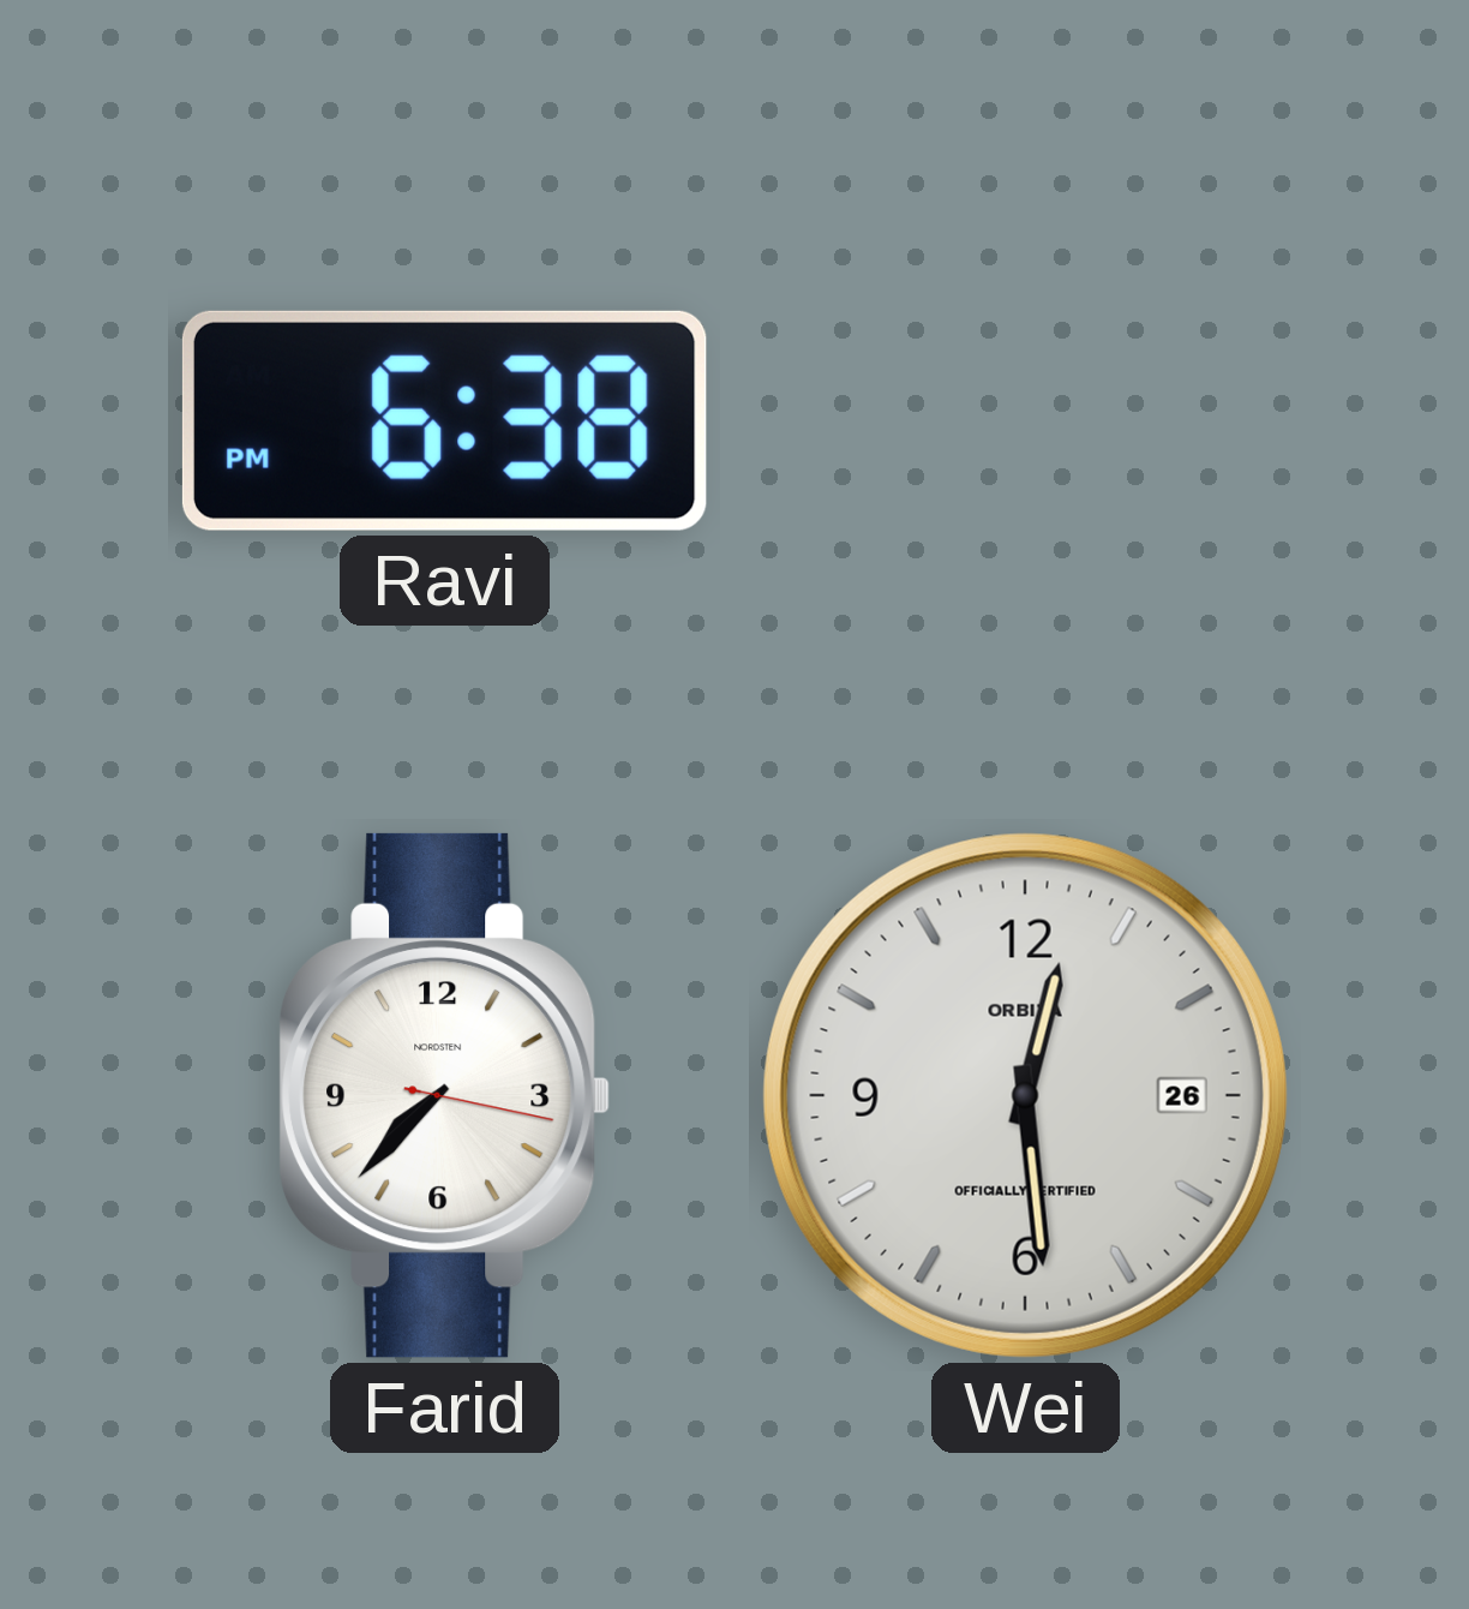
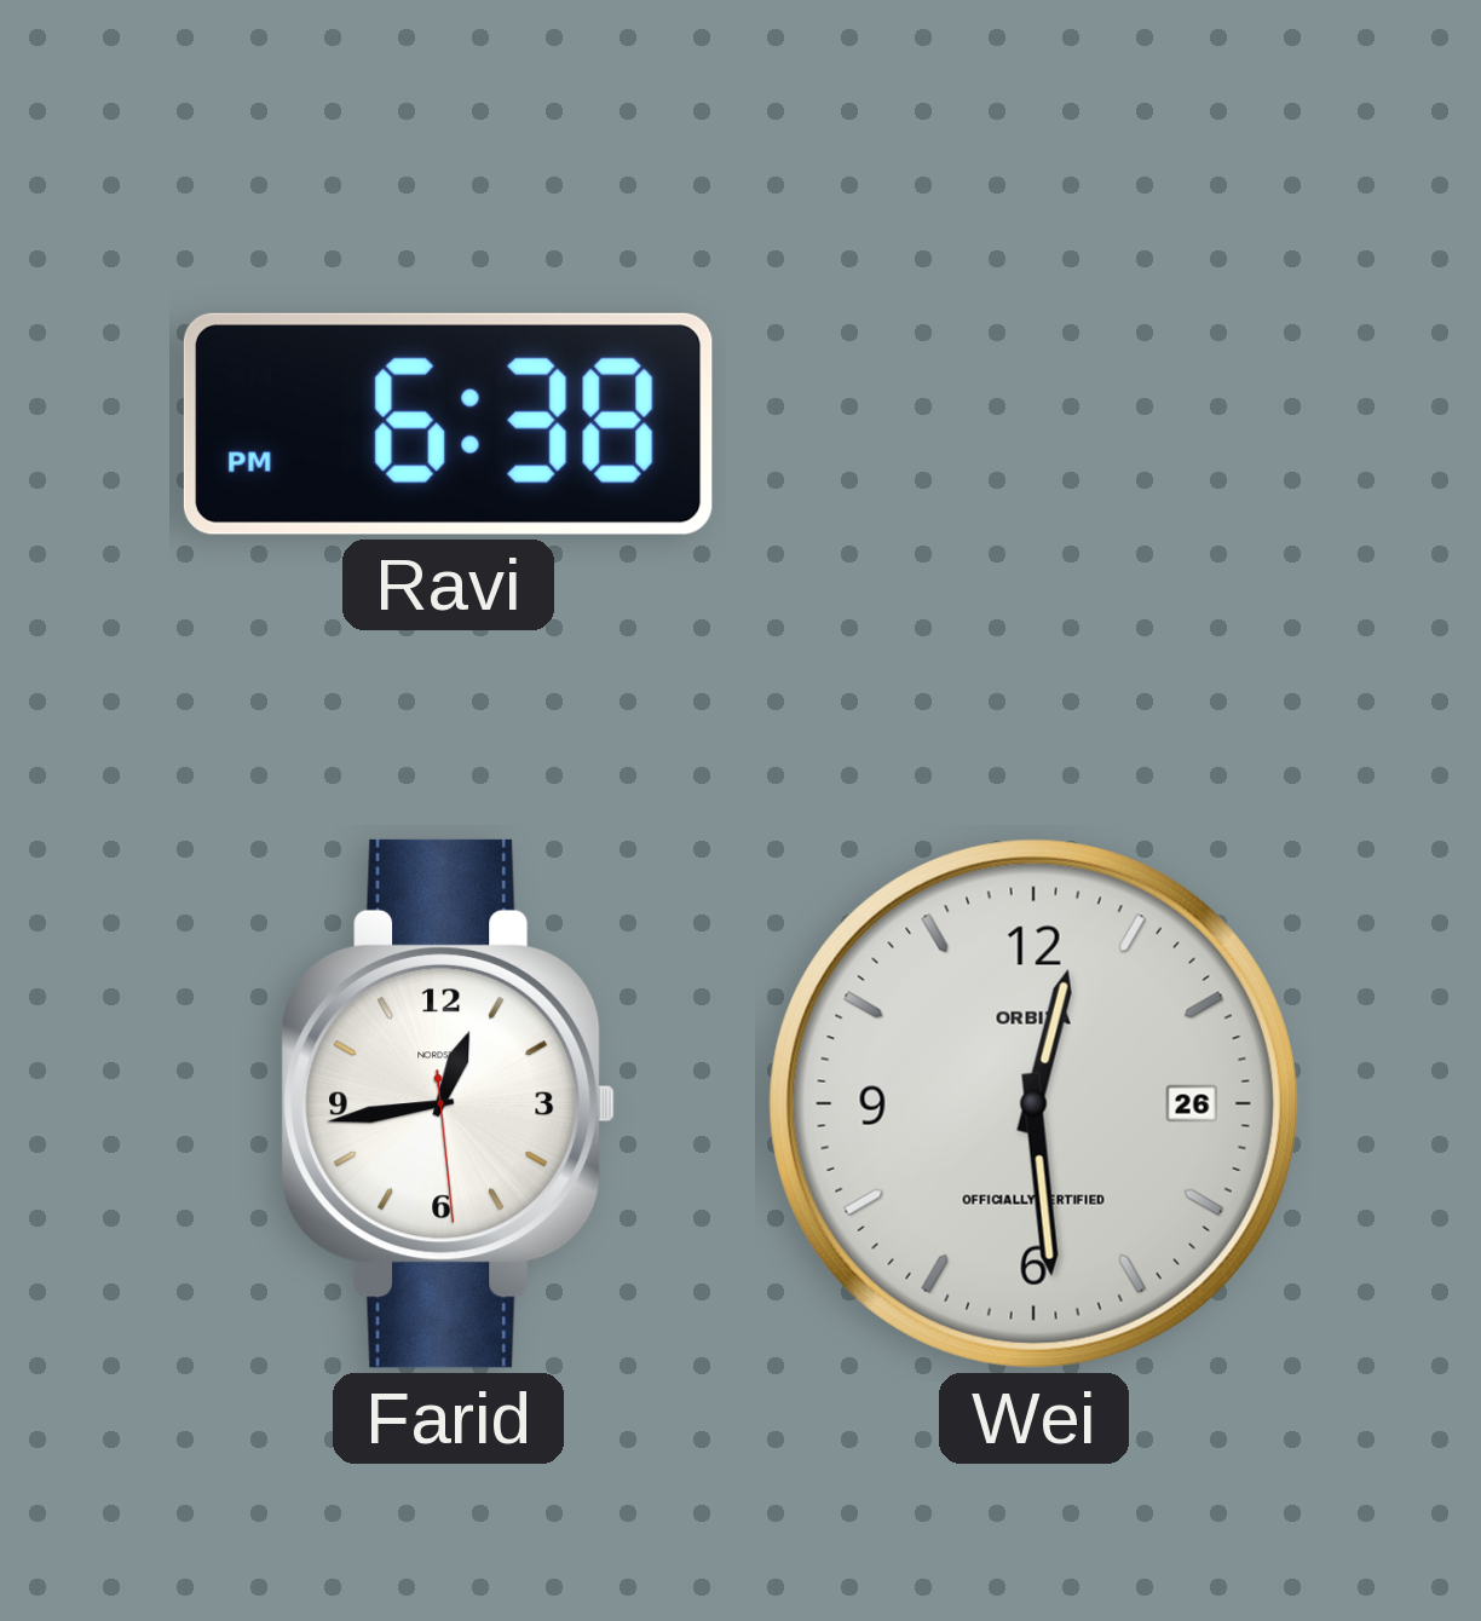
Farid: 7:37 -> 12:43
